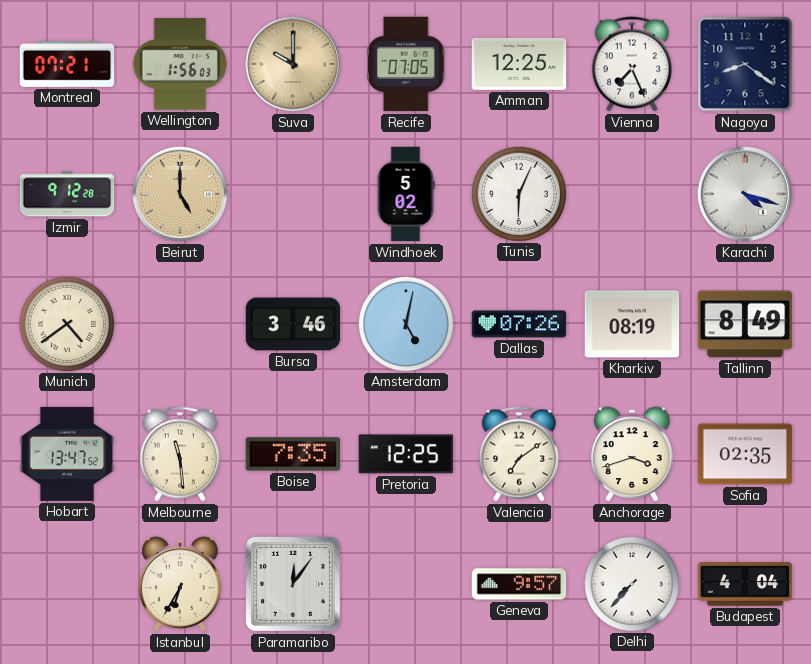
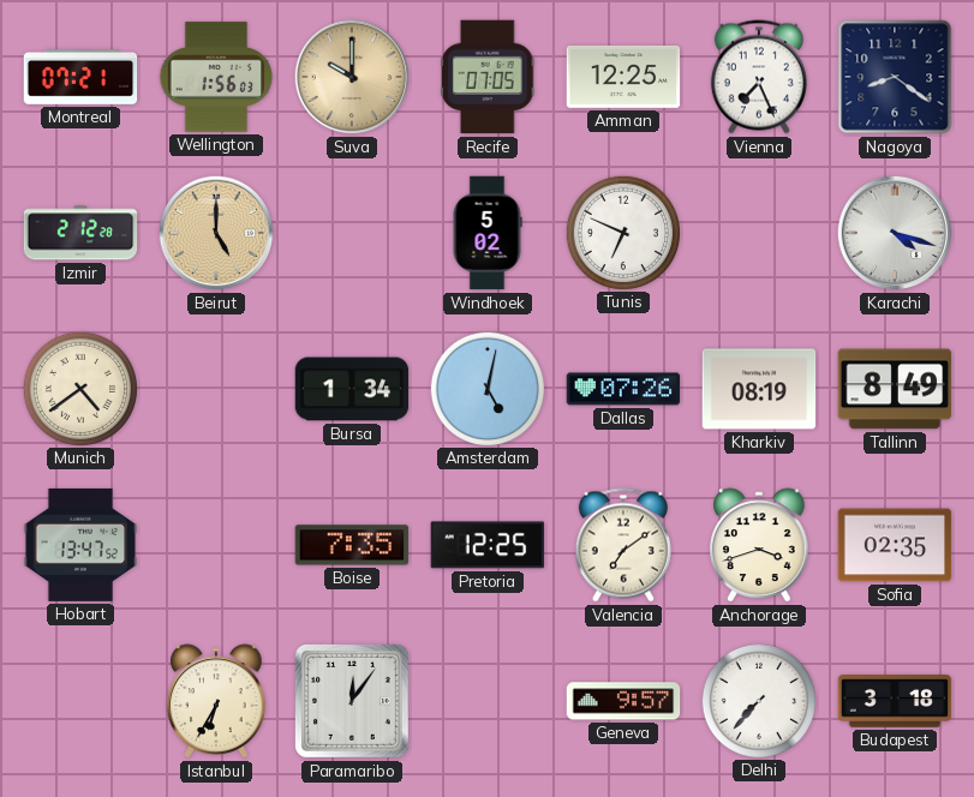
Izmir: 9:12 -> 2:12
Tunis: 6:04 -> 6:49
Bursa: 3:46 -> 1:34
Melbourne: 11:29 -> none
Budapest: 4:04 -> 3:18
